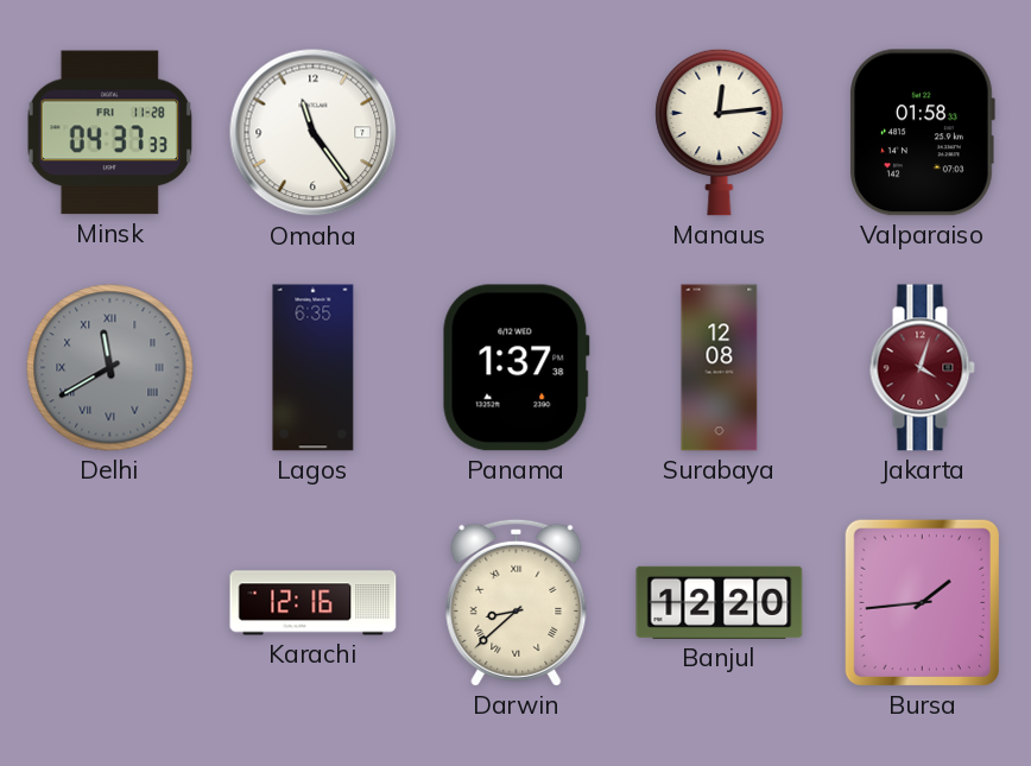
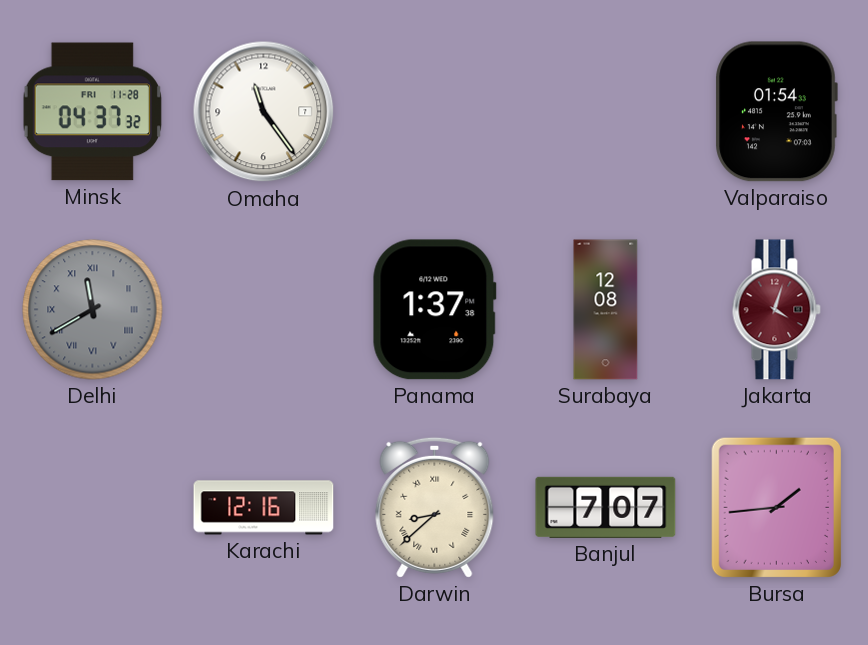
Minsk: 04:37:33 -> 04:37:32
Manaus: 12:14 -> none
Valparaiso: 01:58 -> 01:54
Lagos: 6:35 -> none
Banjul: 12:20 -> 7:07
